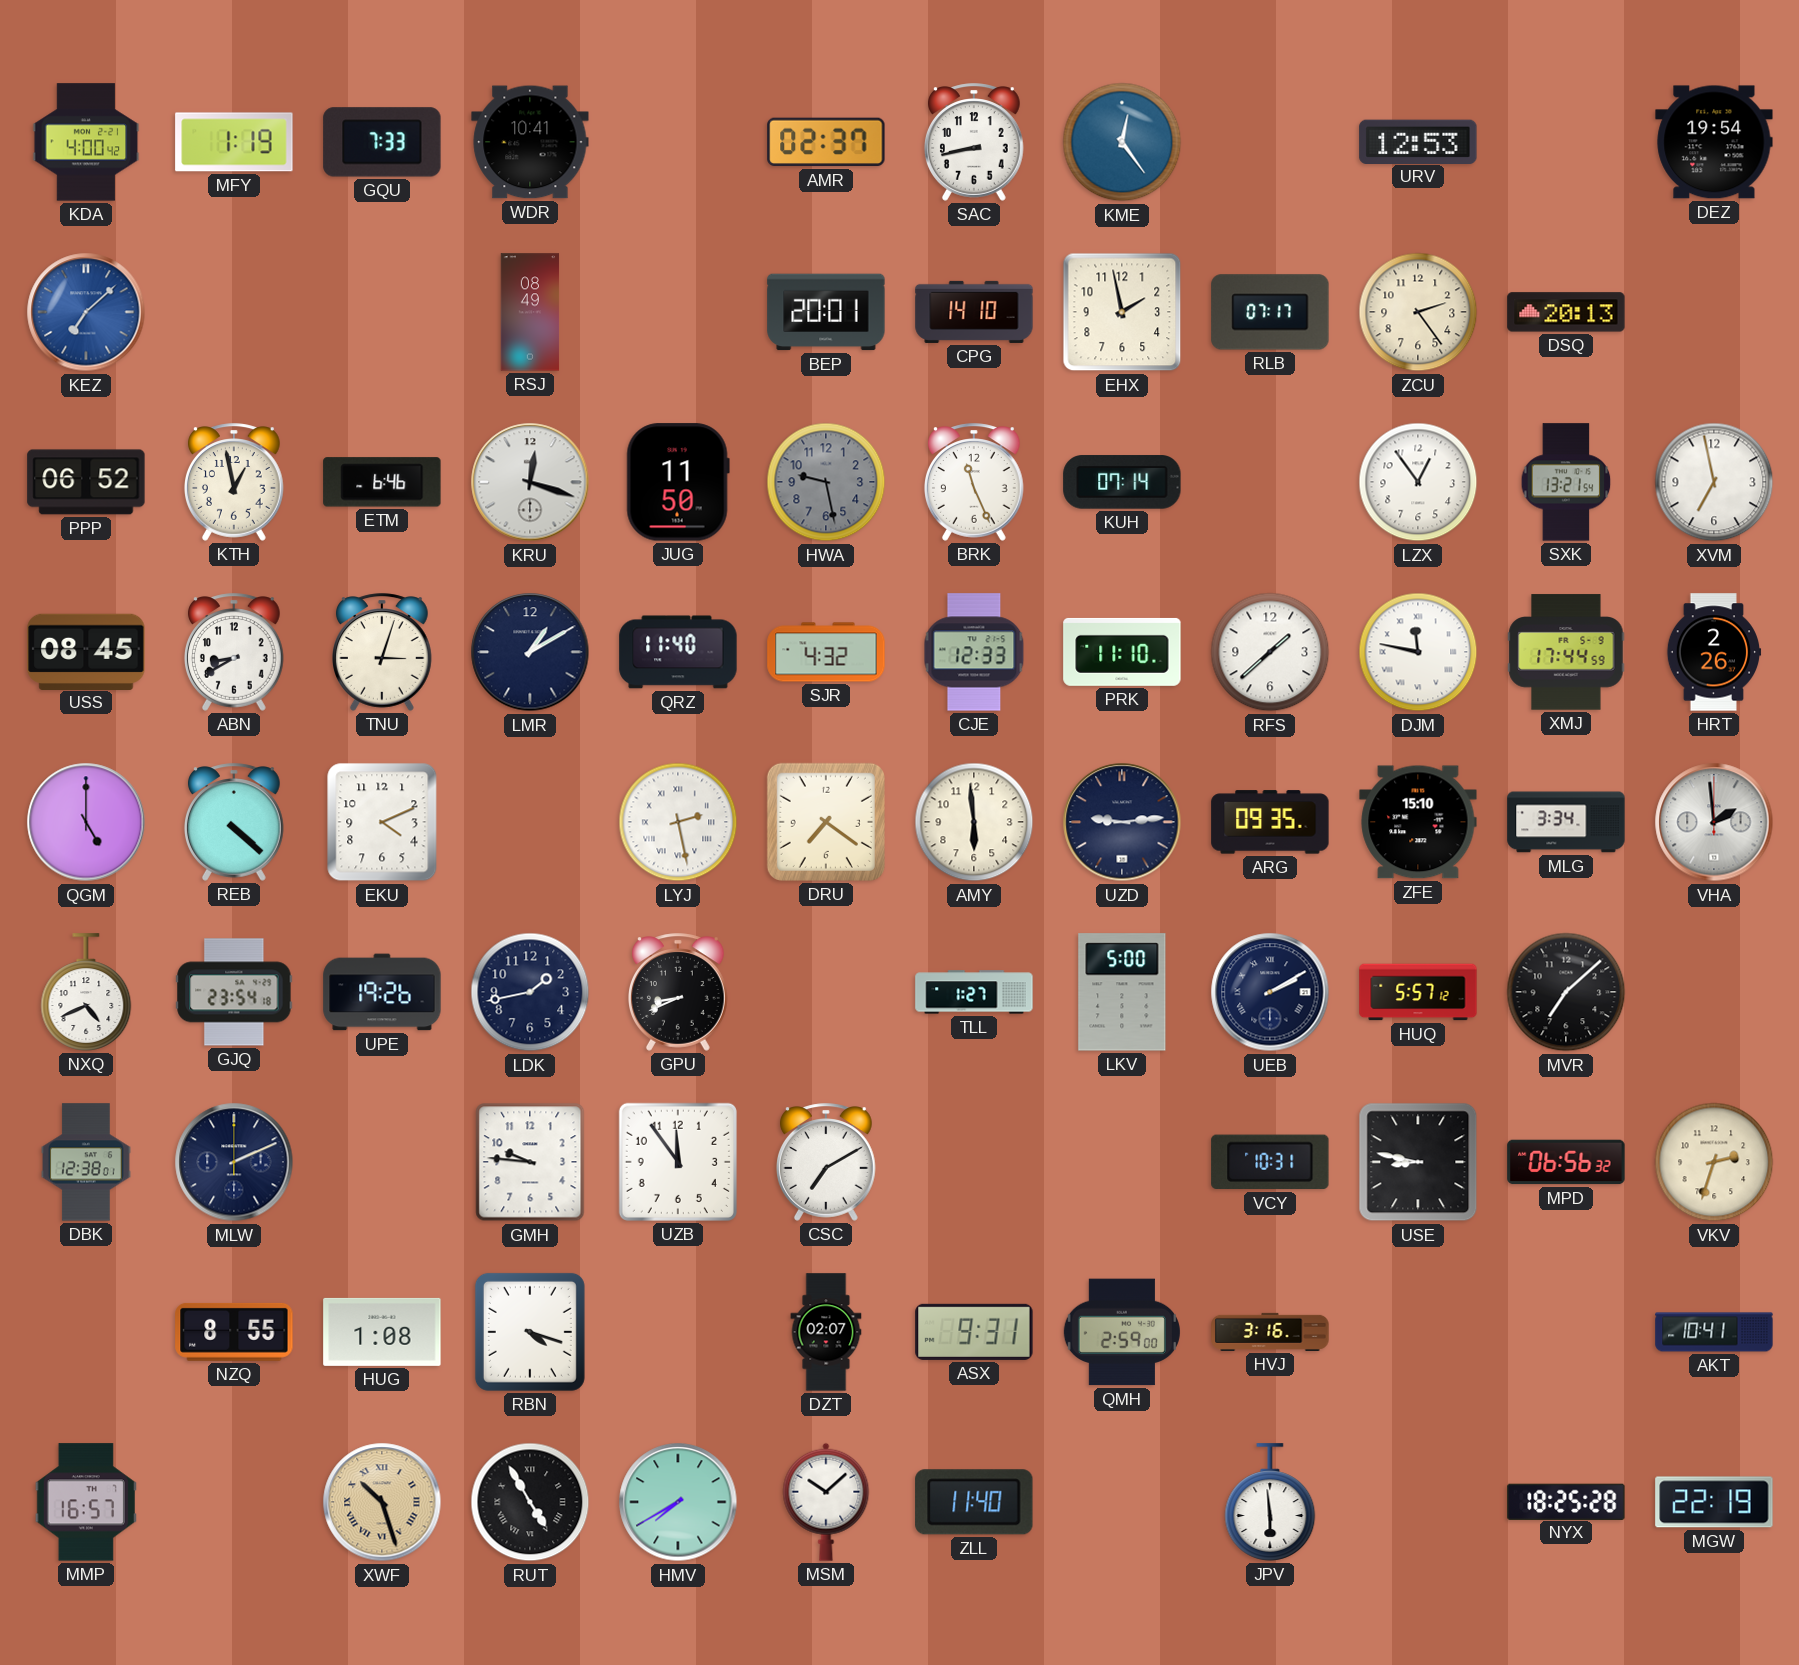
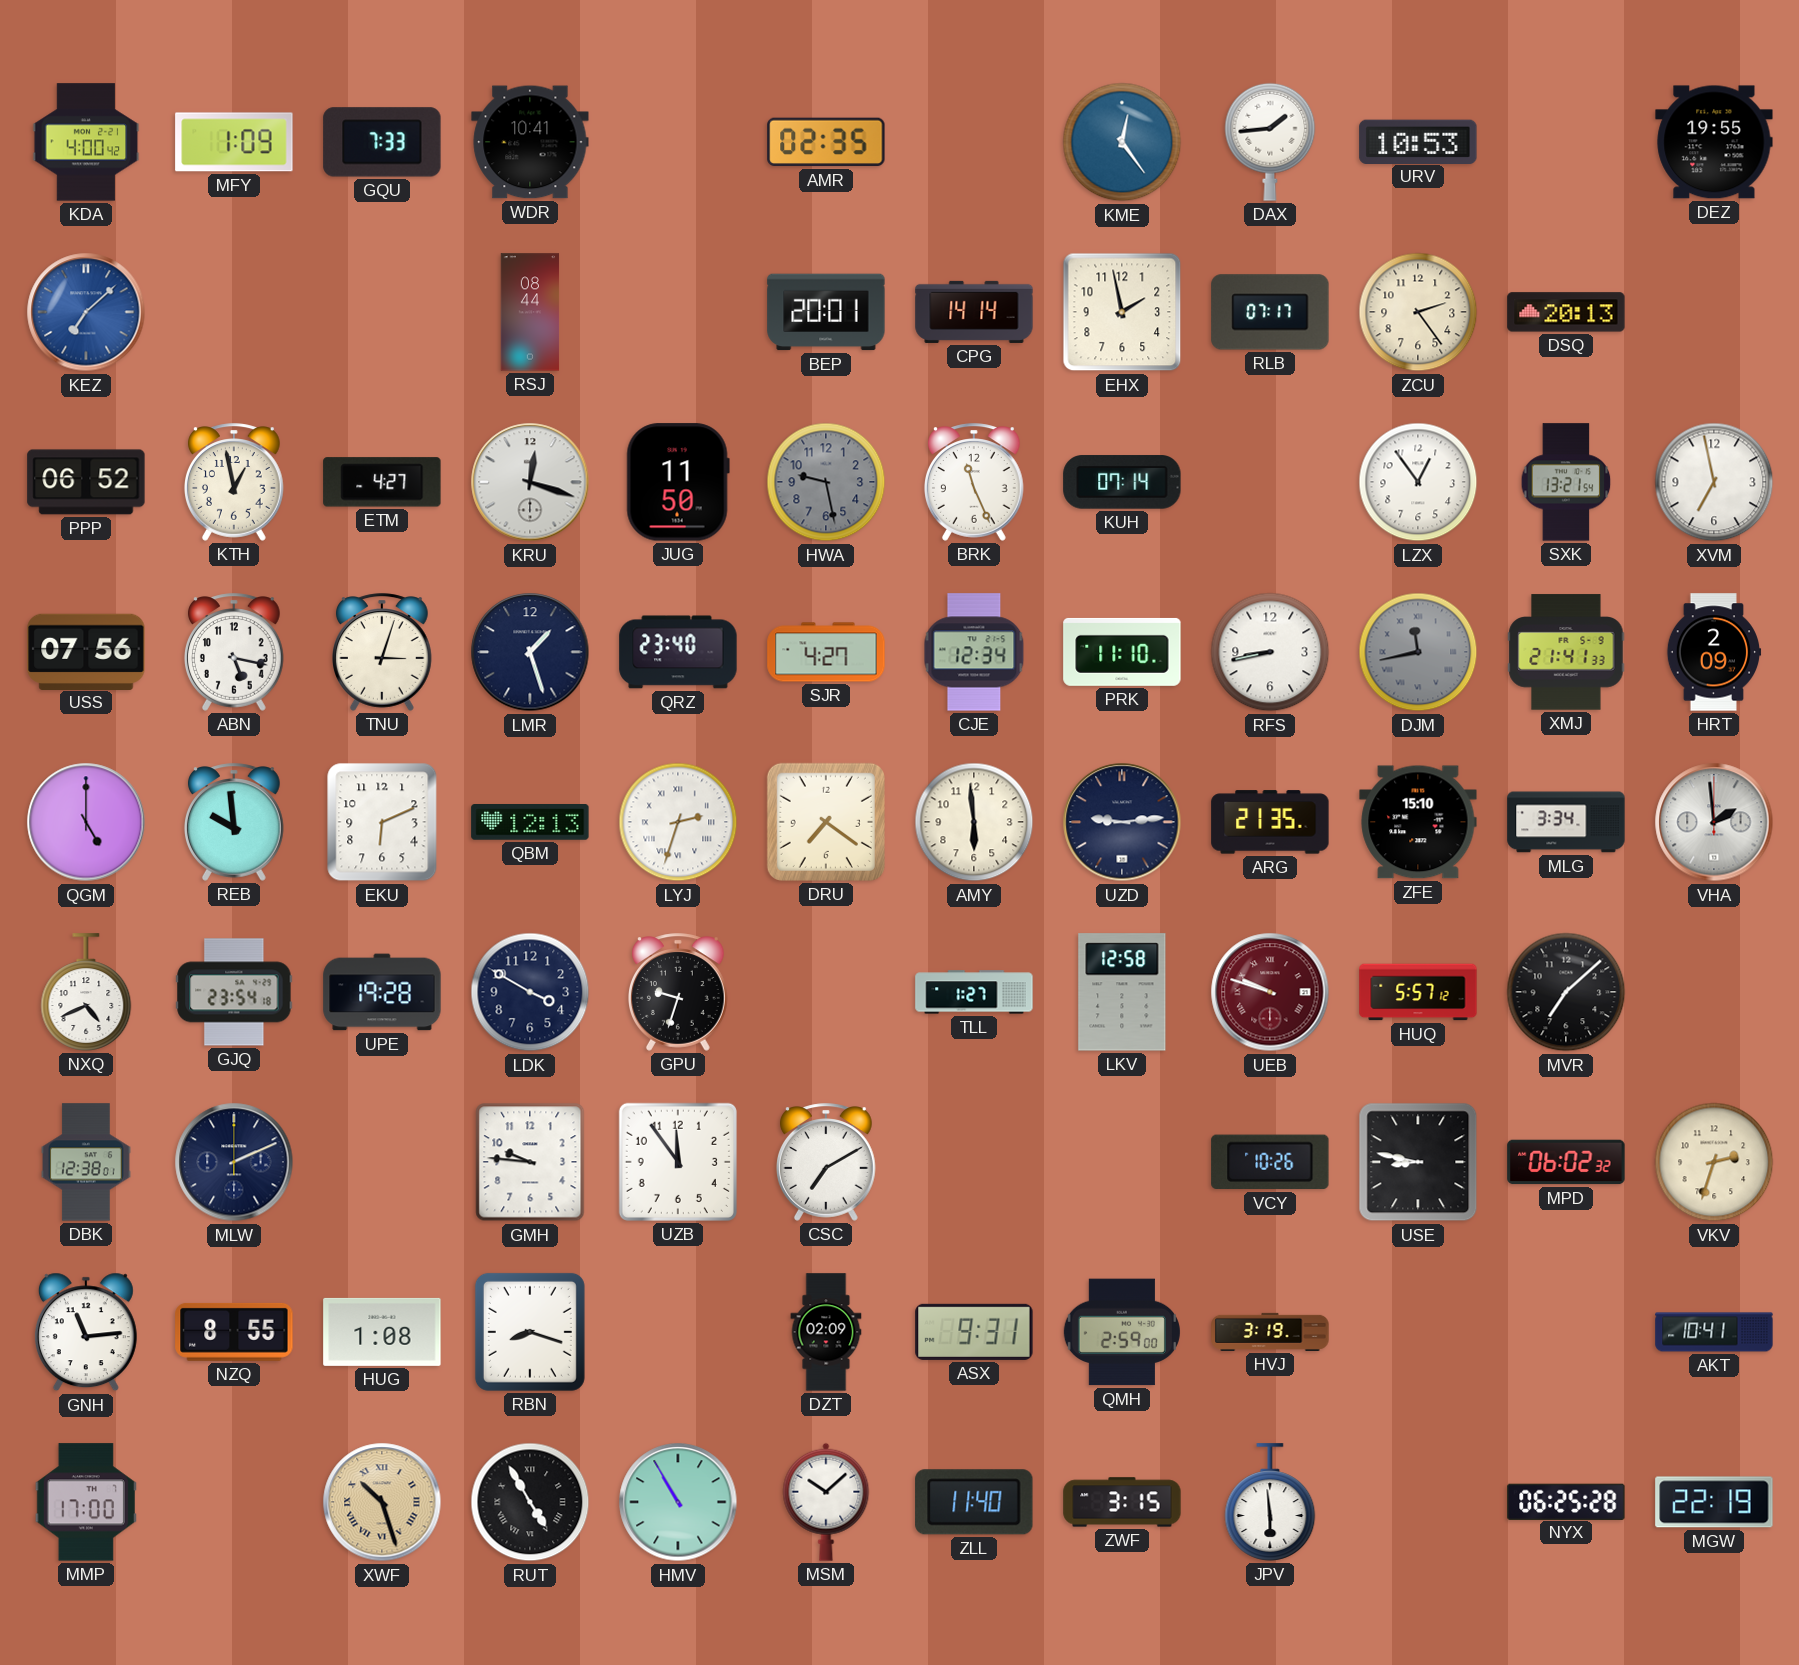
MFY: 1:19 -> 1:09
AMR: 02:37 -> 02:35
SAC: 8:43 -> none
DAX: none -> 1:44
URV: 12:53 -> 10:53
DEZ: 19:54 -> 19:55
RSJ: 08:49 -> 08:44
CPG: 14:10 -> 14:14
ETM: 6:46 -> 4:27
USS: 08:45 -> 07:56
ABN: 8:40 -> 5:17
LMR: 1:10 -> 1:27
QRZ: 11:40 -> 23:40
SJR: 4:32 -> 4:27
CJE: 12:33 -> 12:34
RFS: 1:38 -> 8:43
DJM: 11:47 -> 11:43
DJM dial: white -> grey
XMJ: 17:44 -> 21:41
HRT: 2:26 -> 2:09
REB: 4:22 -> 9:59
EKU: 4:11 -> 6:11
QBM: none -> 12:13
LYJ: 2:28 -> 2:33
ARG: 09:35 -> 21:35
UPE: 19:26 -> 19:28
LDK: 1:43 -> 3:50
GPU: 8:41 -> 9:33
LKV: 5:00 -> 12:58
UEB: 2:10 -> 9:48
UEB dial: navy -> burgundy
VCY: 10:31 -> 10:26
MPD: 06:56 -> 06:02
GNH: none -> 11:14
RBN: 4:18 -> 8:18
DZT: 02:07 -> 02:09
HVJ: 3:16 -> 3:19
MMP: 16:57 -> 17:00
HMV: 7:40 -> 10:55
ZWF: none -> 3:15
NYX: 18:25 -> 06:25
